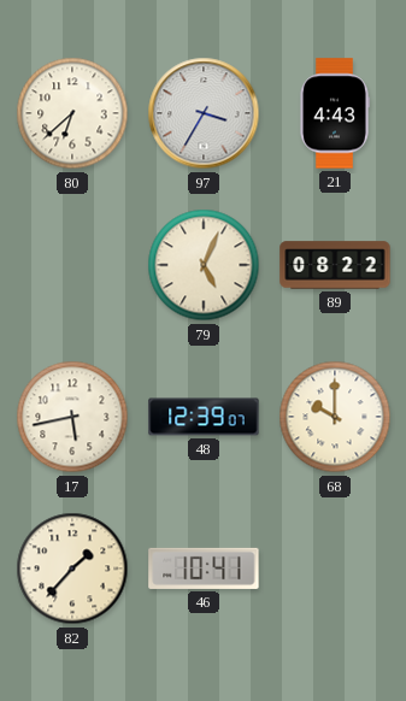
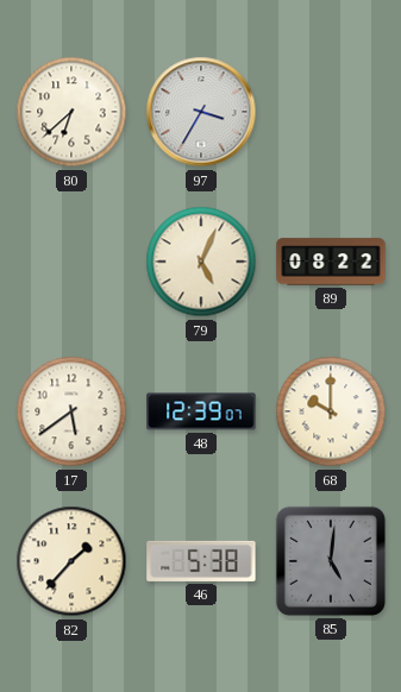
21: 4:43 -> none
17: 5:43 -> 5:39
46: 10:41 -> 5:38
85: none -> 5:01
